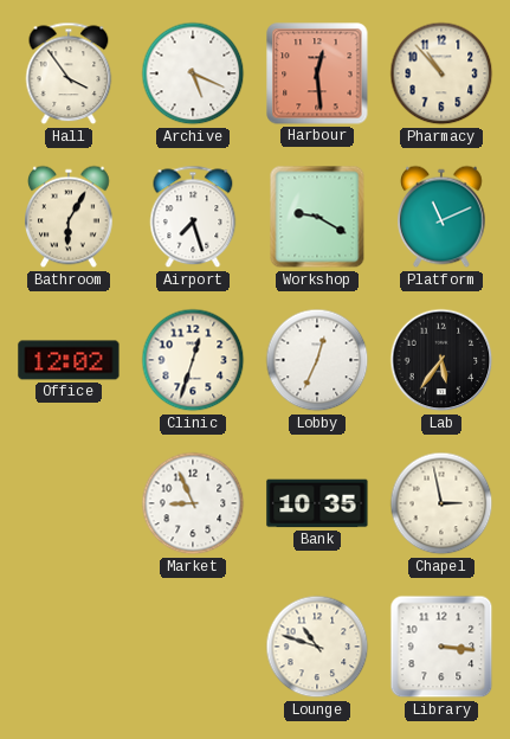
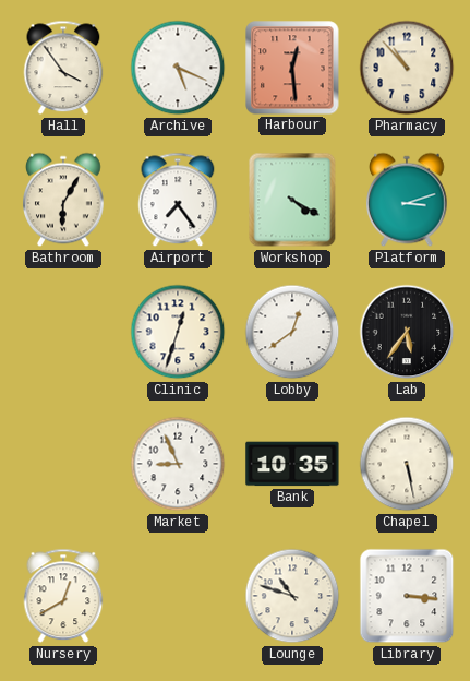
Airport: 7:27 -> 7:24
Workshop: 9:20 -> 4:20
Platform: 11:11 -> 3:12
Office: 12:02 -> none
Lobby: 12:34 -> 12:39
Chapel: 2:58 -> 5:28
Nursery: none -> 12:40
